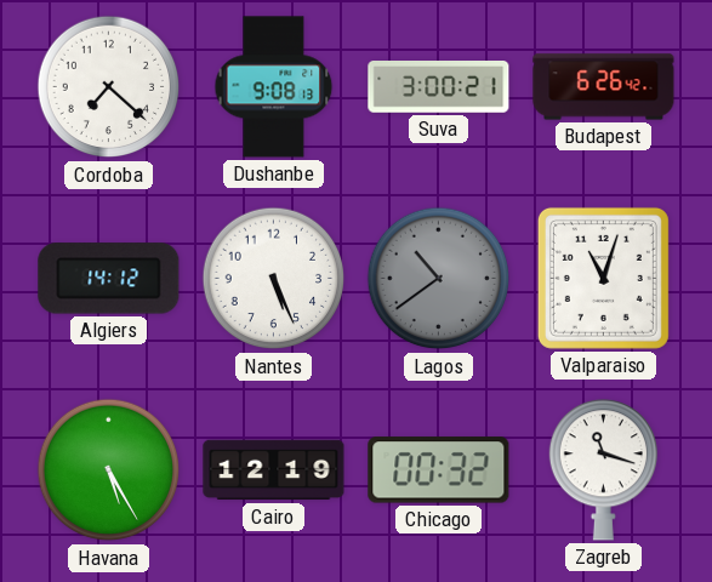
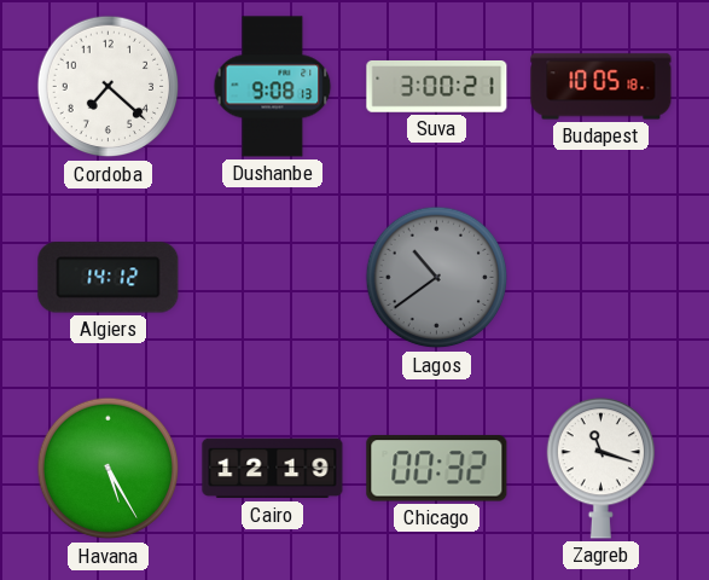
Budapest: 6:26 -> 10:05
Nantes: 5:26 -> none
Valparaiso: 11:03 -> none
